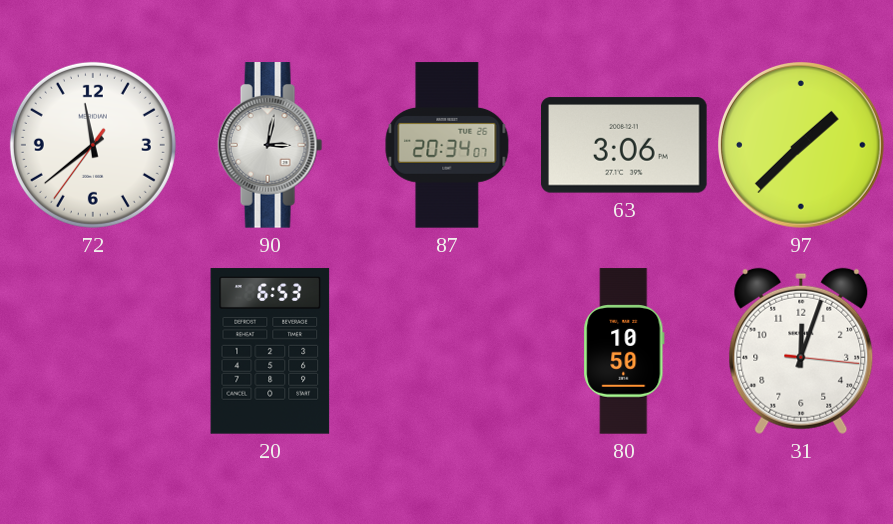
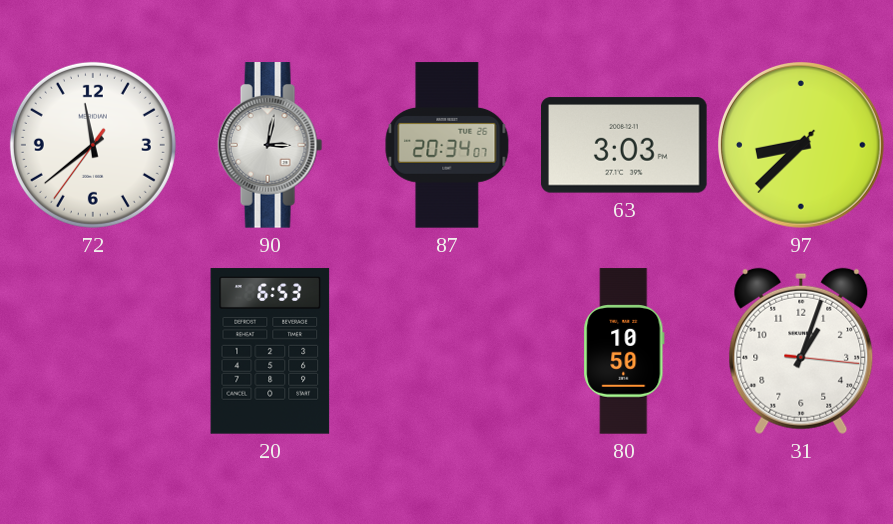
63: 3:06 -> 3:03
97: 1:37 -> 8:37
31: 12:03 -> 1:03
